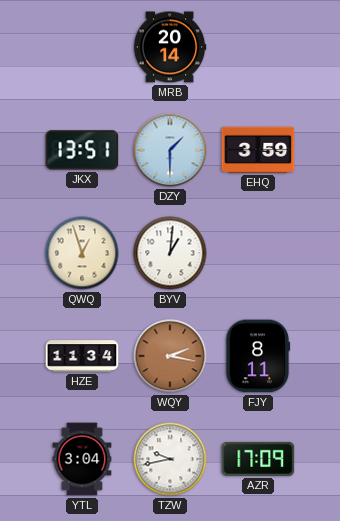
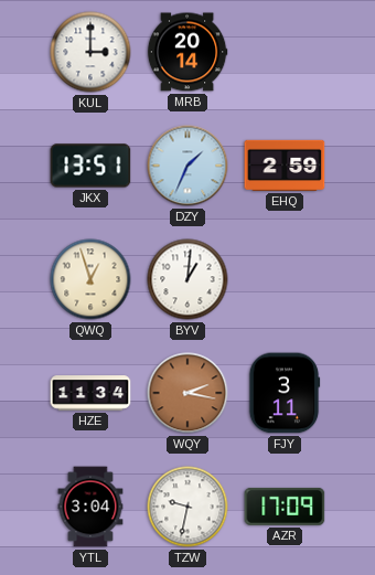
KUL: none -> 3:00
DZY: 1:30 -> 1:34
EHQ: 3:59 -> 2:59
FJY: 8:11 -> 3:11
TZW: 9:43 -> 9:32
